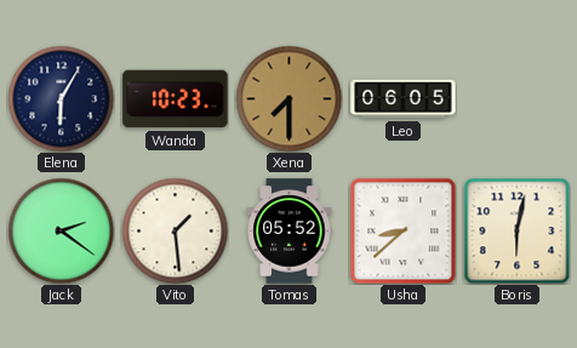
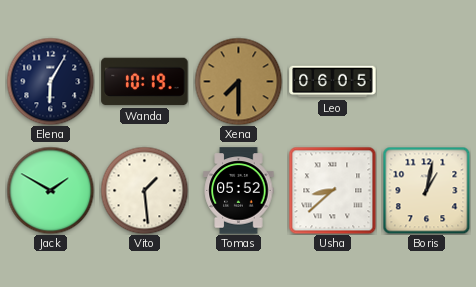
Wanda: 10:23 -> 10:19
Jack: 2:21 -> 1:50
Boris: 6:02 -> 1:02
